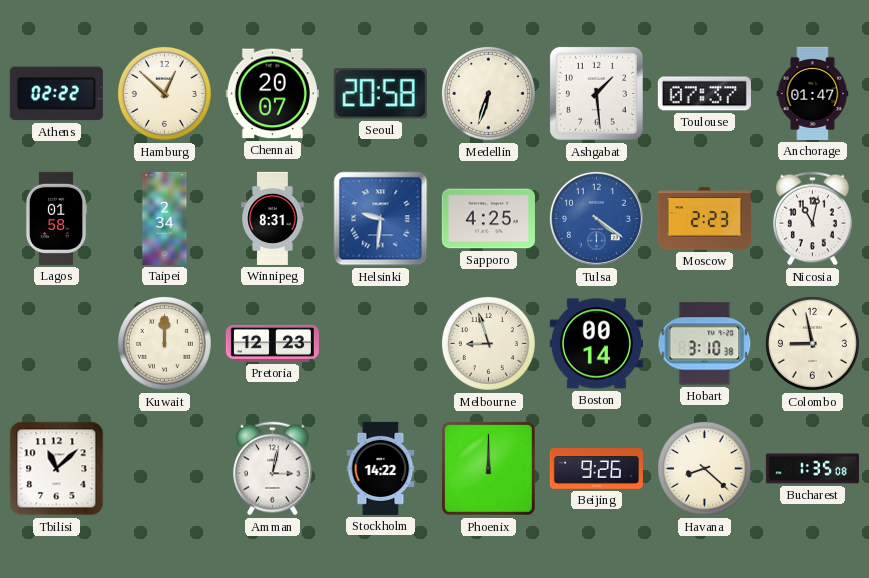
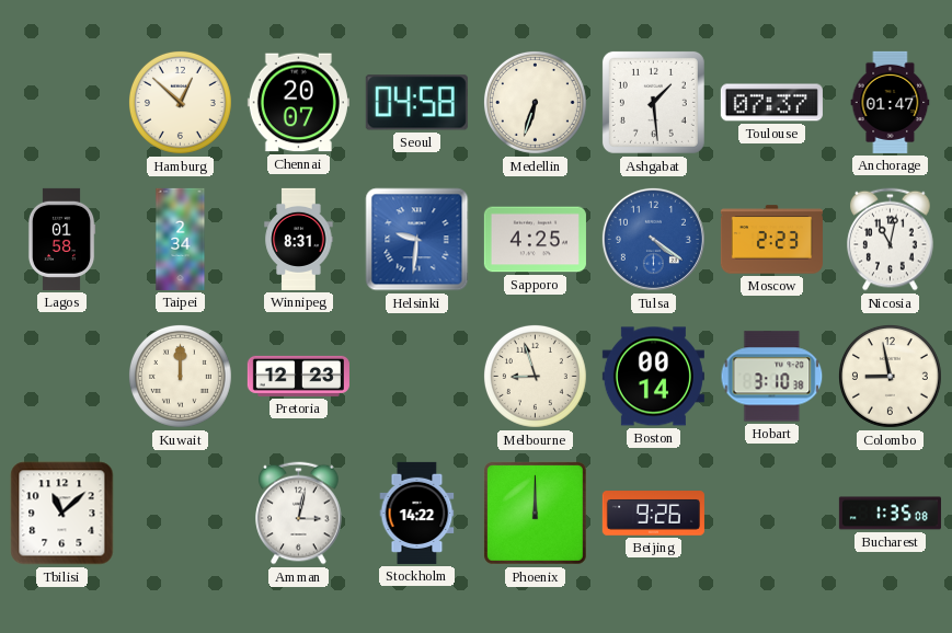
Athens: 02:22 -> none
Seoul: 20:58 -> 04:58
Havana: 8:22 -> none
